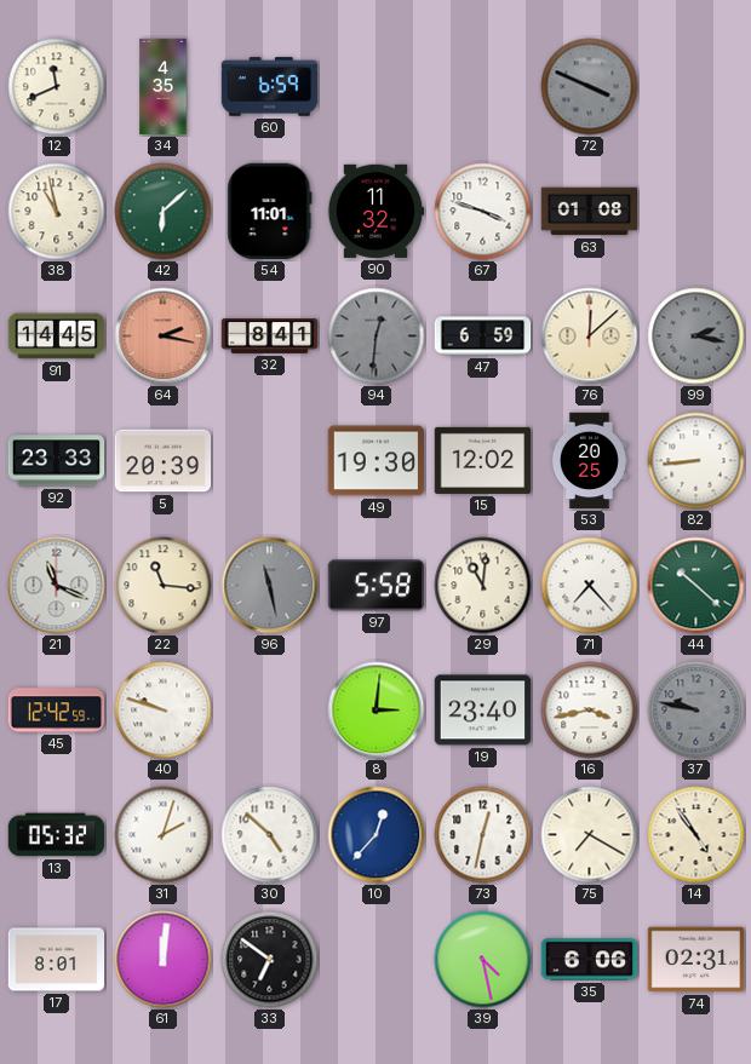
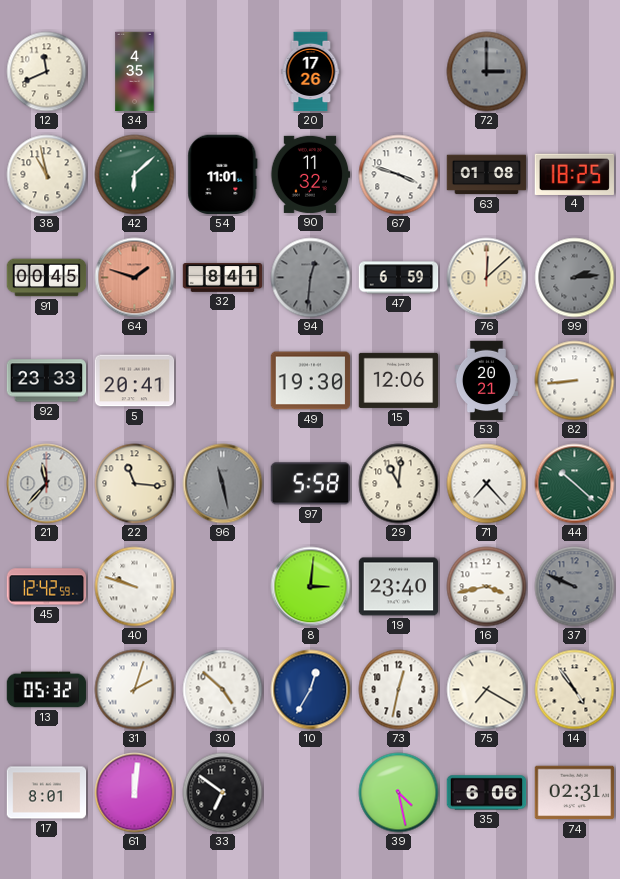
60: 6:59 -> none
20: none -> 17:26
72: 3:49 -> 3:00
4: none -> 18:25
91: 14:45 -> 00:45
64: 2:17 -> 1:48
99: 2:17 -> 2:14
5: 20:39 -> 20:41
15: 12:02 -> 12:06
53: 20:25 -> 20:21
21: 11:19 -> 11:37
37: 9:47 -> 9:49
10: 12:37 -> 12:35
